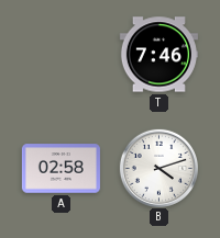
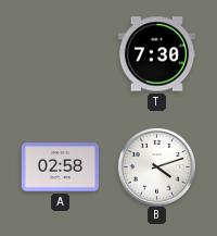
T: 7:46 -> 7:30
